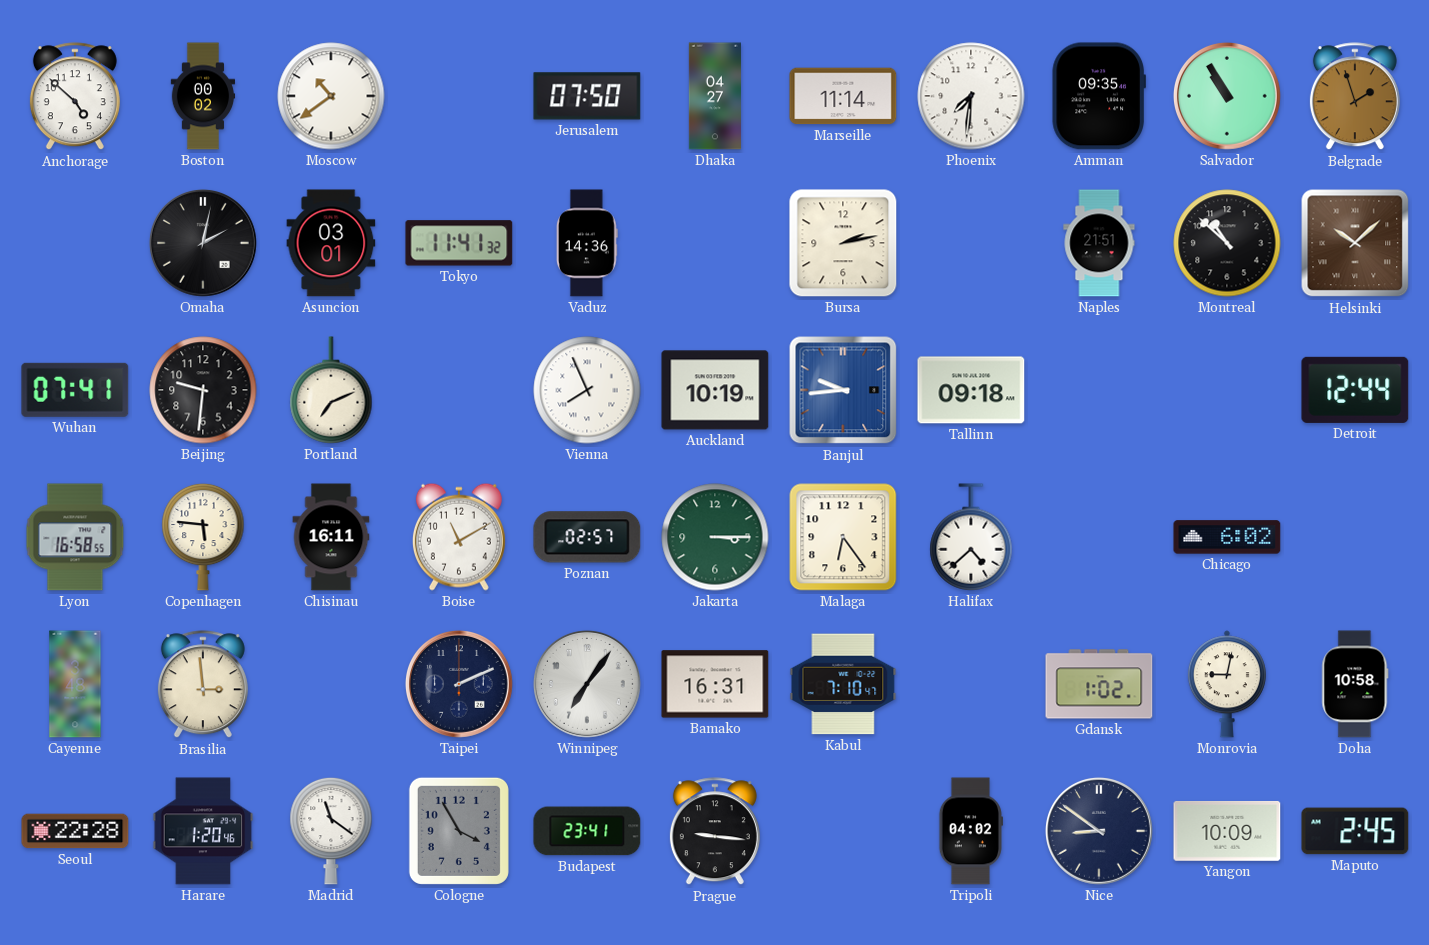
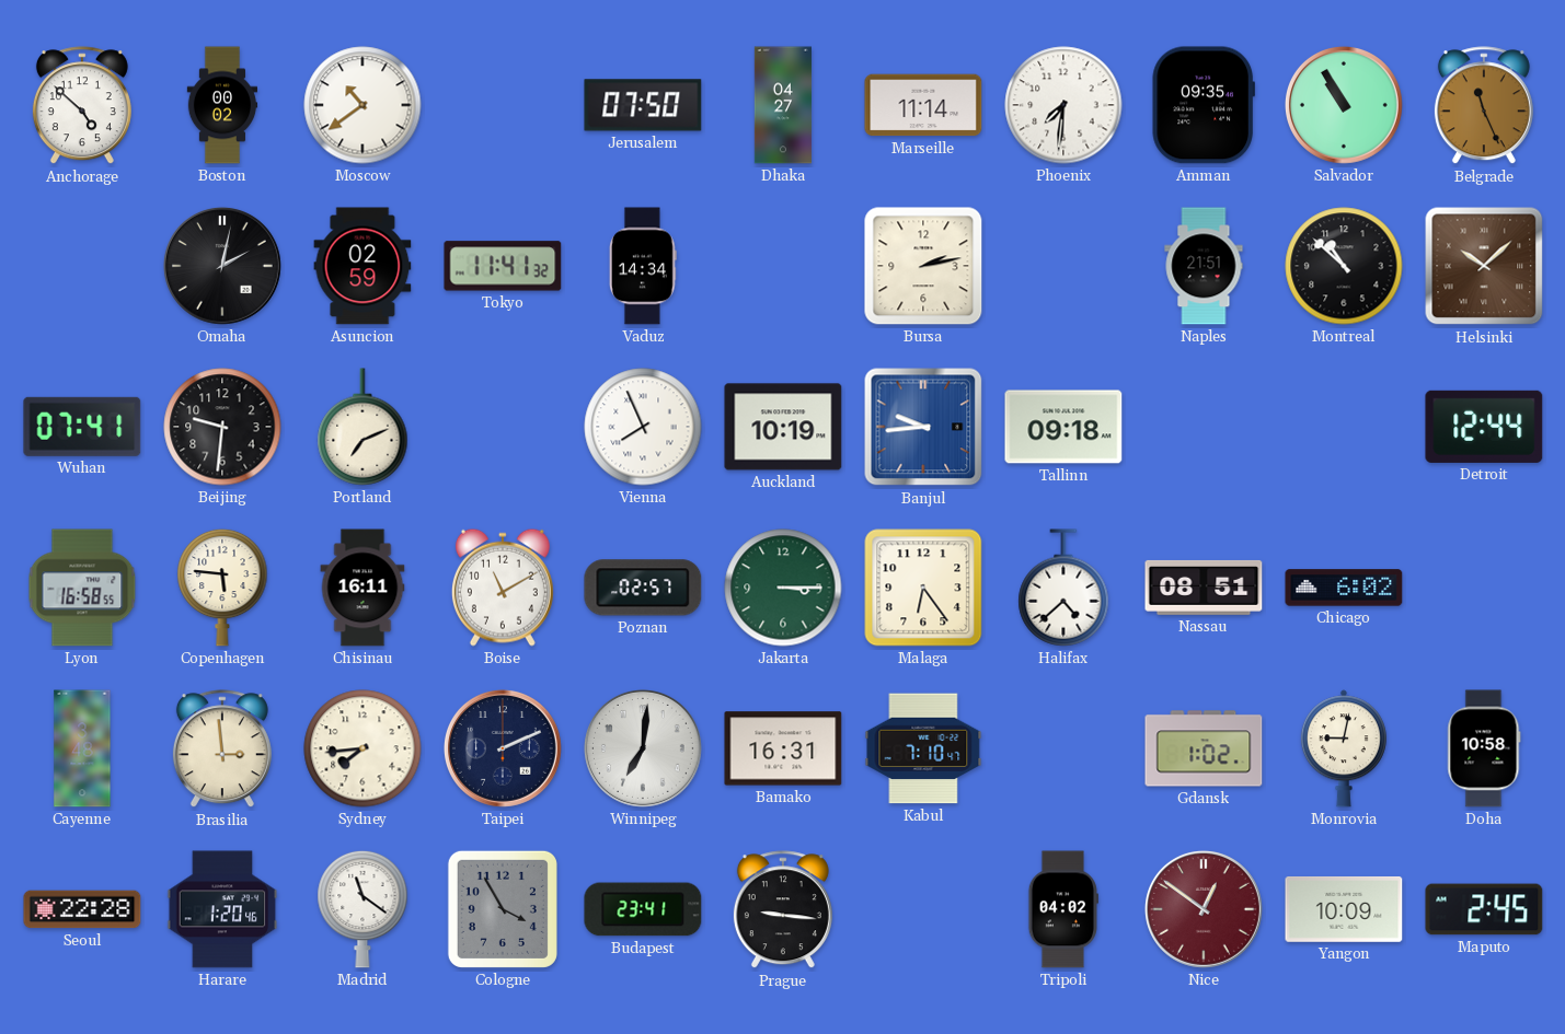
Belgrade: 1:57 -> 11:26
Asuncion: 03:01 -> 02:59
Vaduz: 14:36 -> 14:34
Nassau: none -> 08:51
Sydney: none -> 7:44
Winnipeg: 7:06 -> 7:01
Nice: 8:51 -> 12:51
Nice dial: navy -> burgundy
